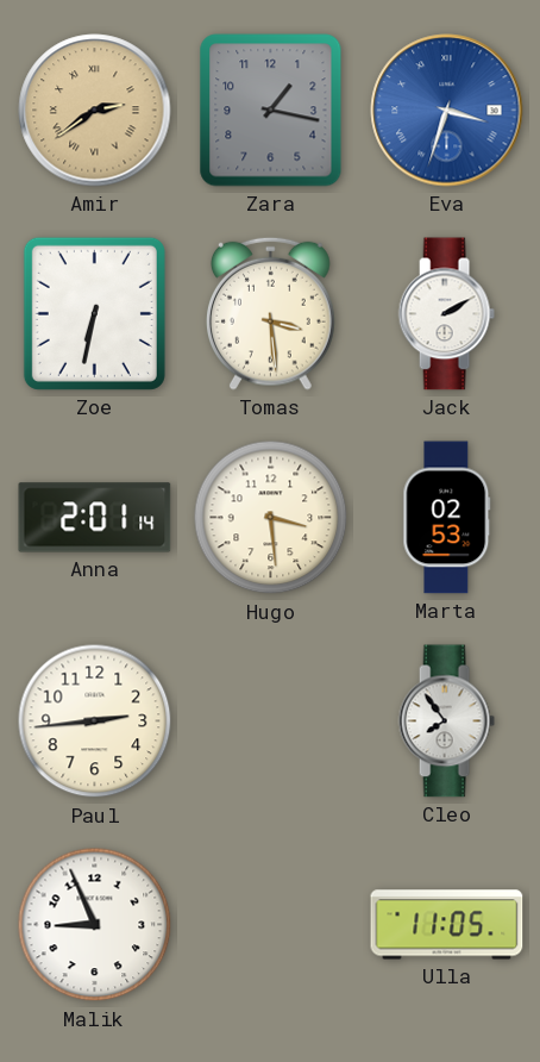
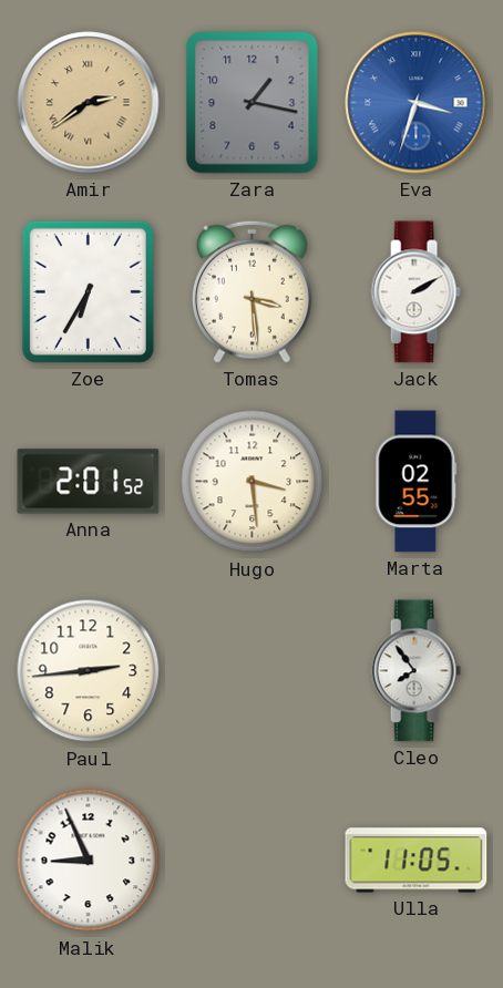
Zoe: 6:32 -> 6:35
Anna: 2:01:14 -> 2:01:52
Marta: 02:53 -> 02:55
